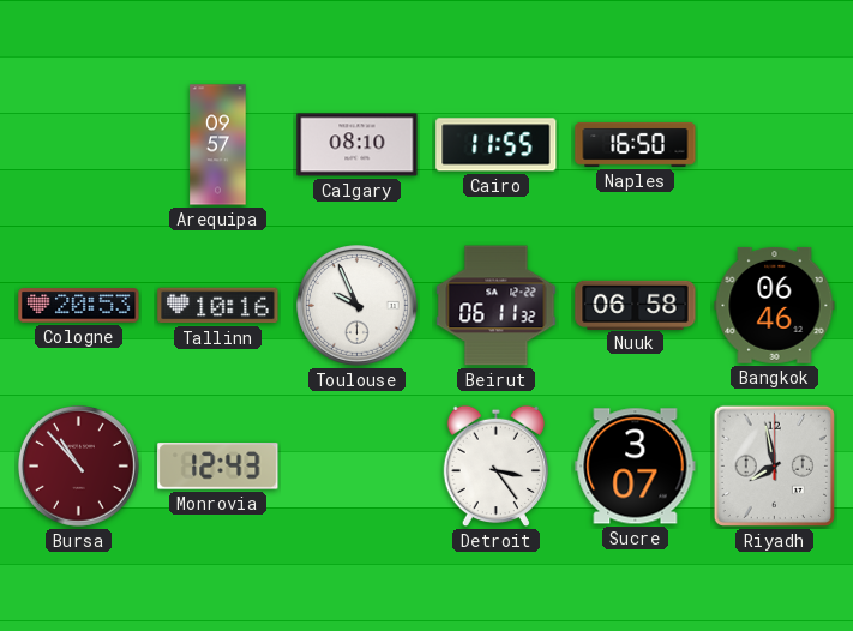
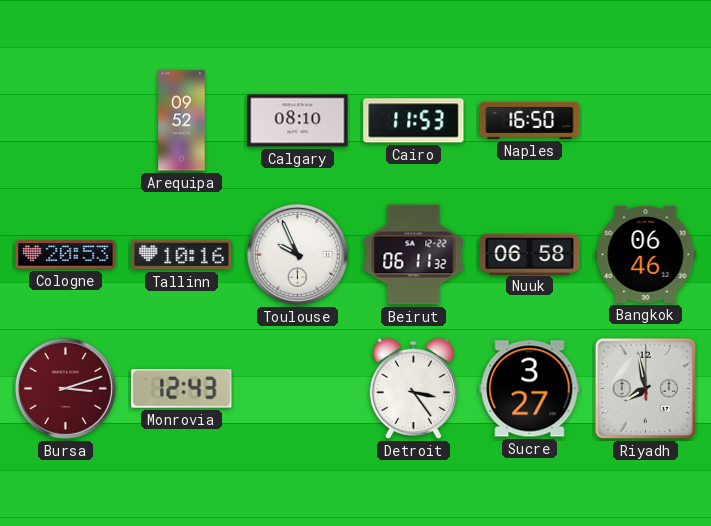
Arequipa: 09:57 -> 09:52
Cairo: 11:55 -> 11:53
Bursa: 10:53 -> 3:12
Sucre: 3:07 -> 3:27
